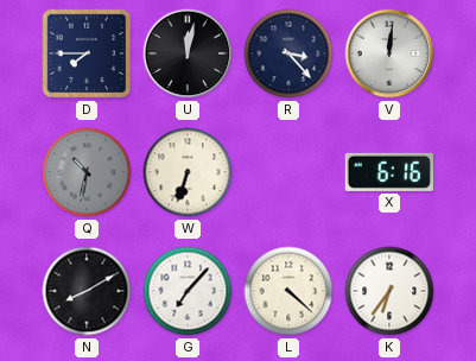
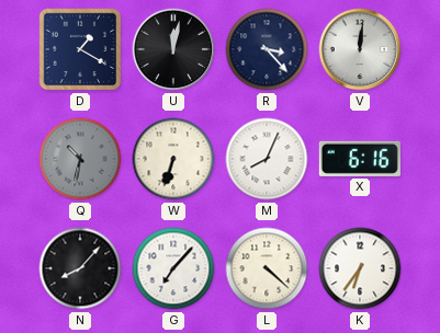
D: 7:45 -> 1:20
M: none -> 8:04
N: 8:10 -> 8:07
